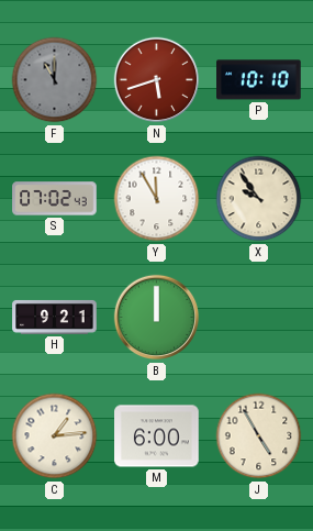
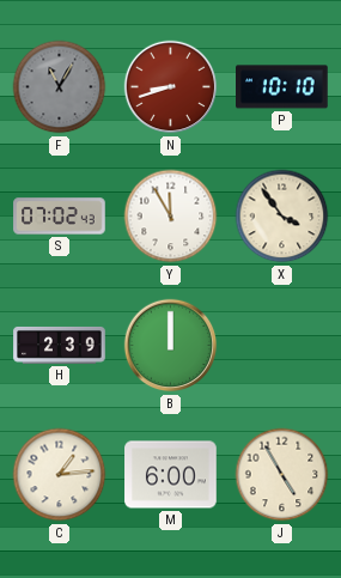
F: 11:00 -> 11:05
N: 5:42 -> 8:42
X: 9:54 -> 3:54
H: 9:21 -> 2:39
